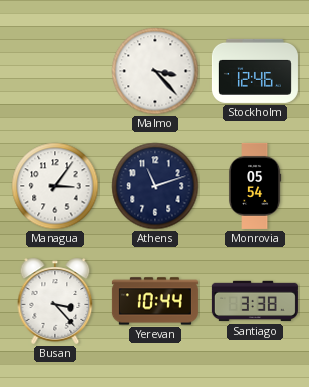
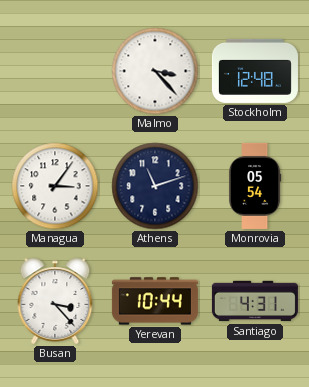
Stockholm: 12:46 -> 12:48
Santiago: 3:38 -> 4:31
